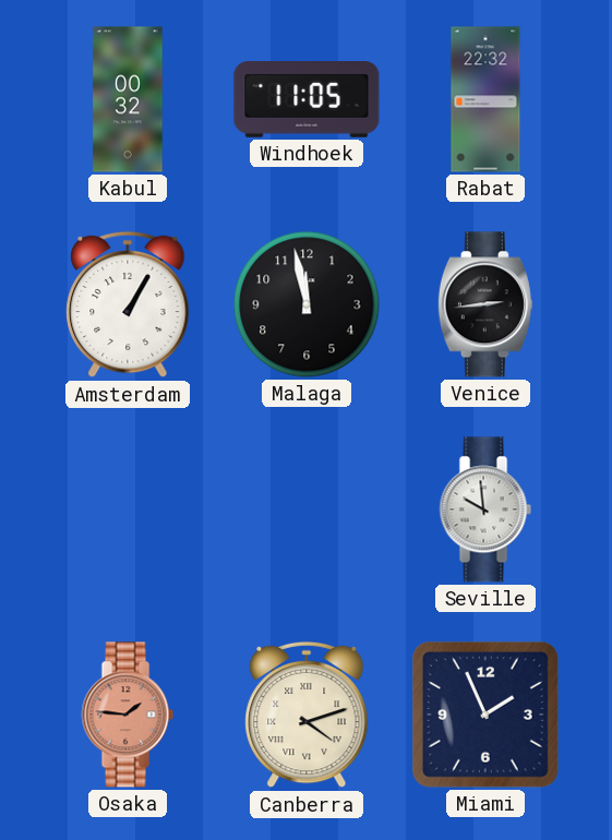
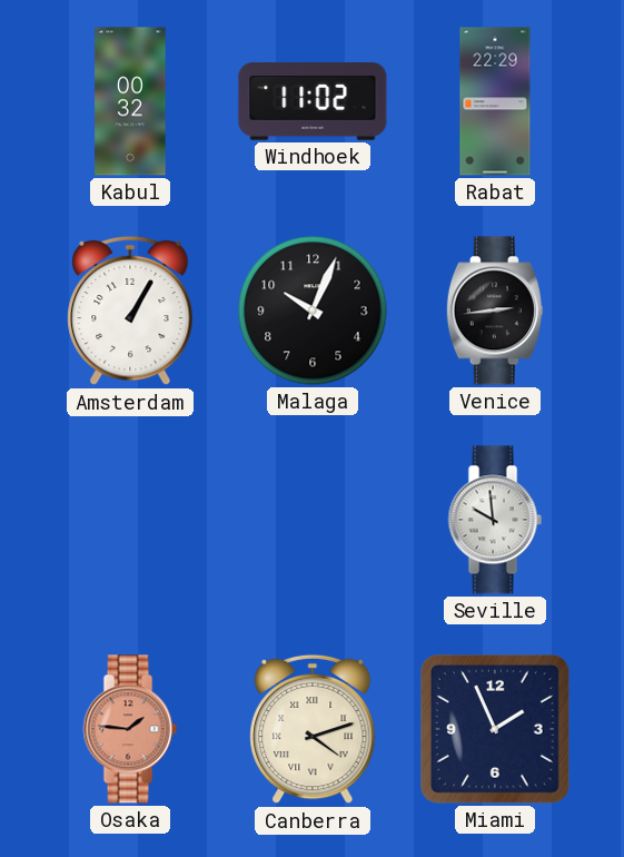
Windhoek: 11:05 -> 11:02
Rabat: 22:32 -> 22:29
Malaga: 11:58 -> 10:04
